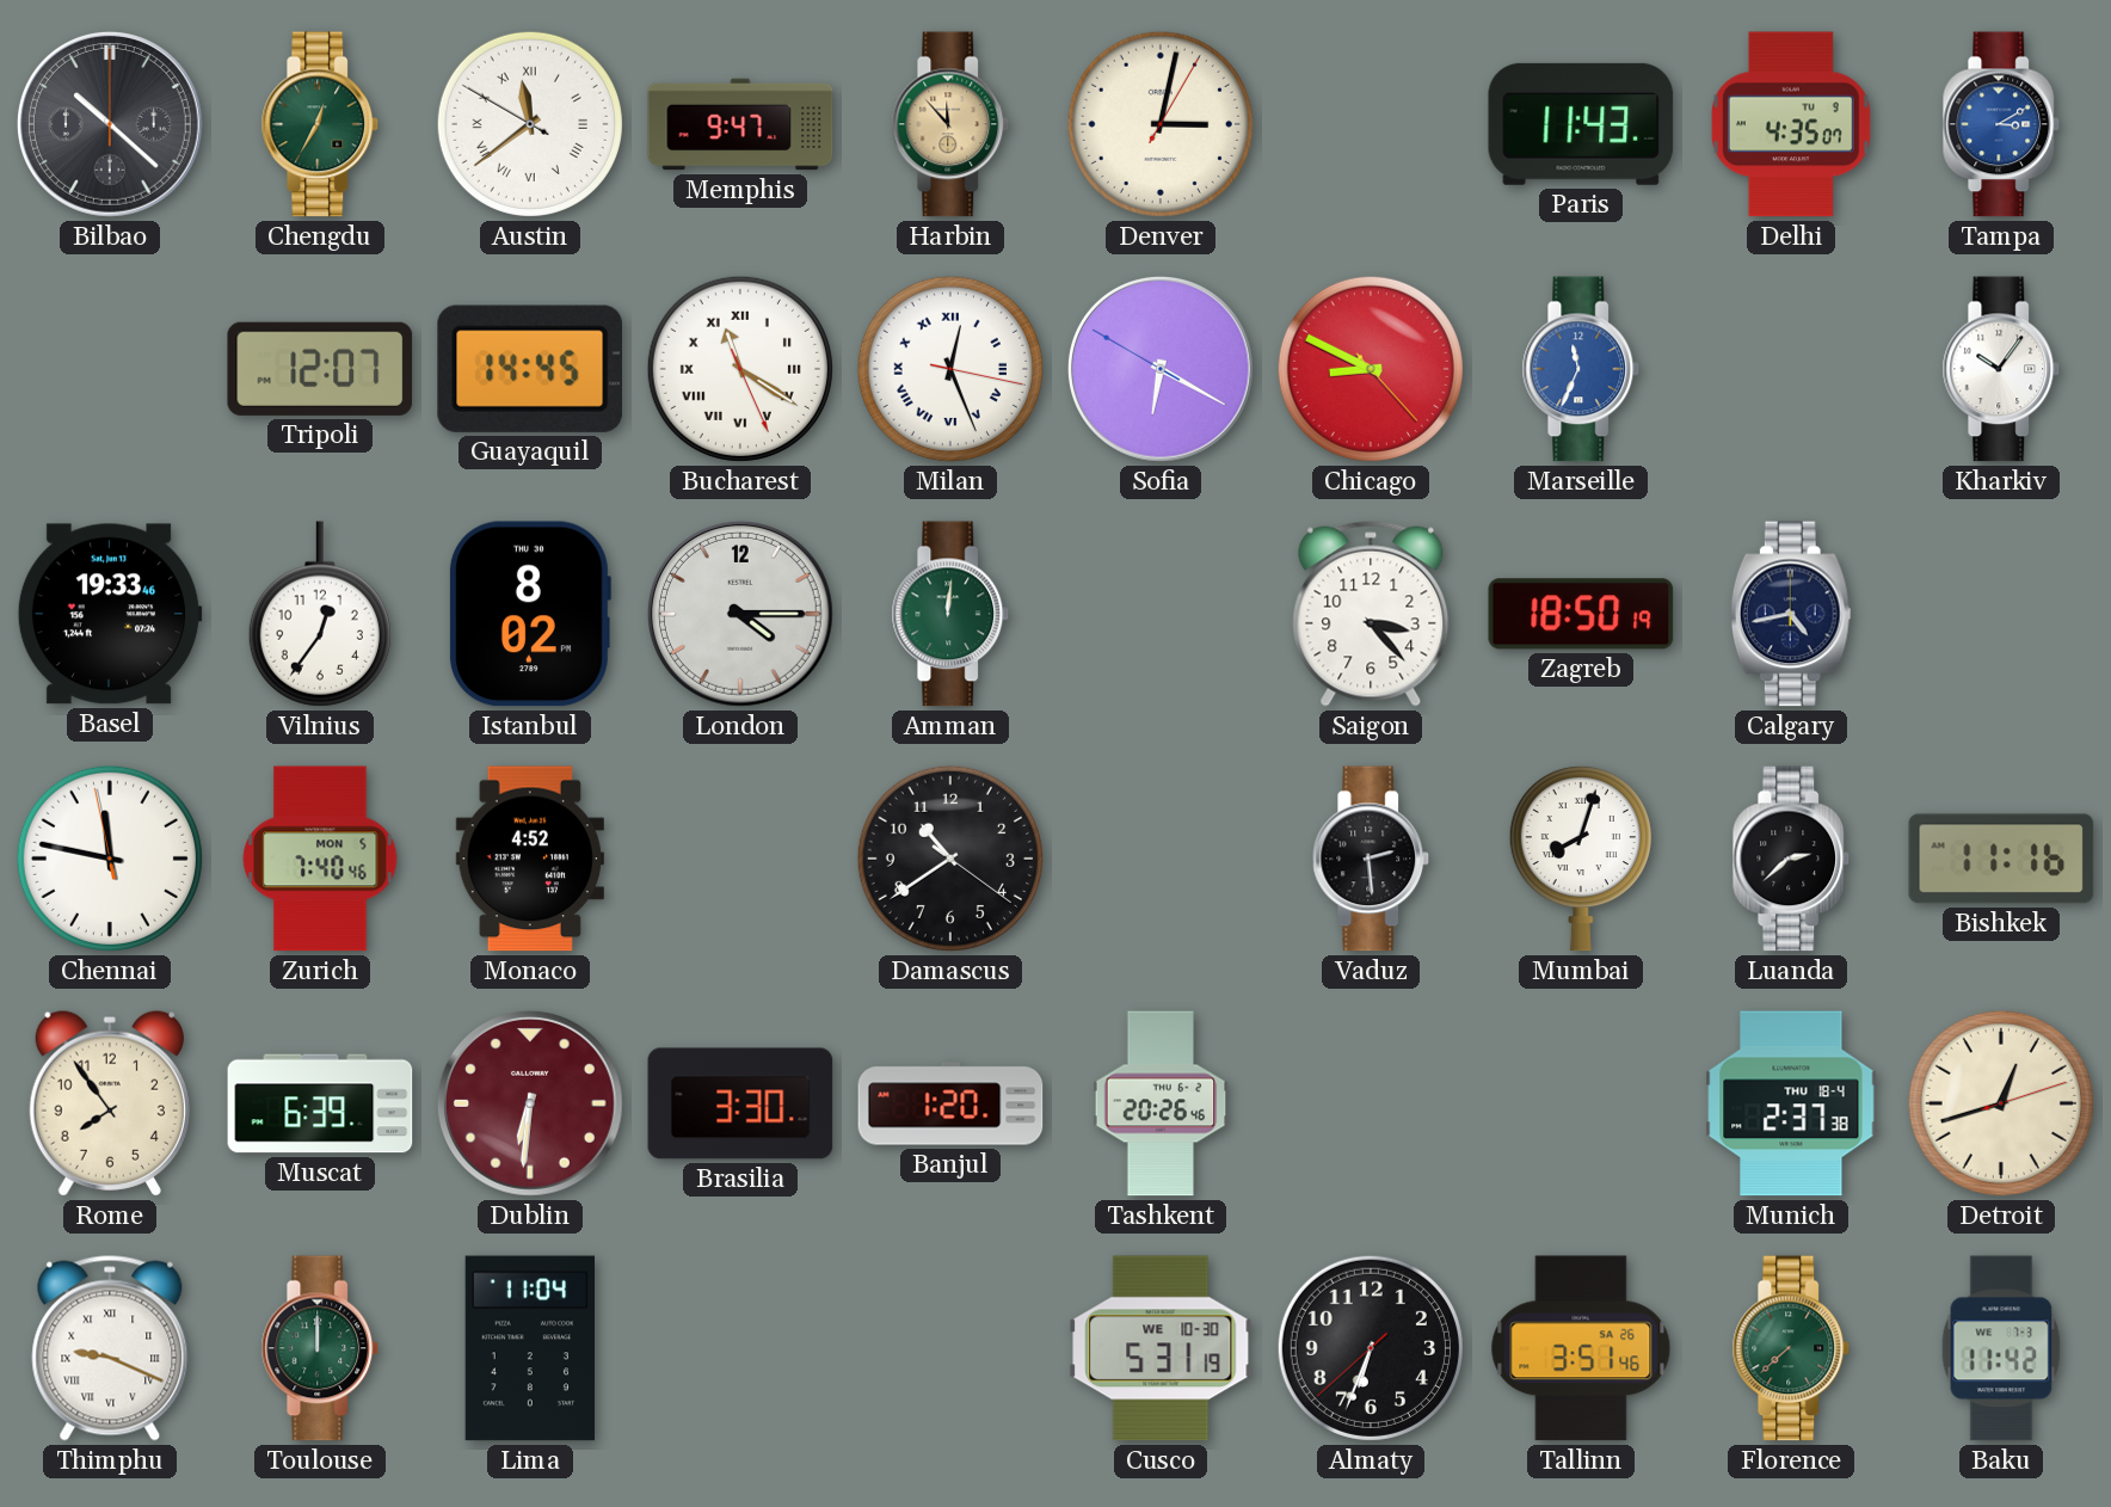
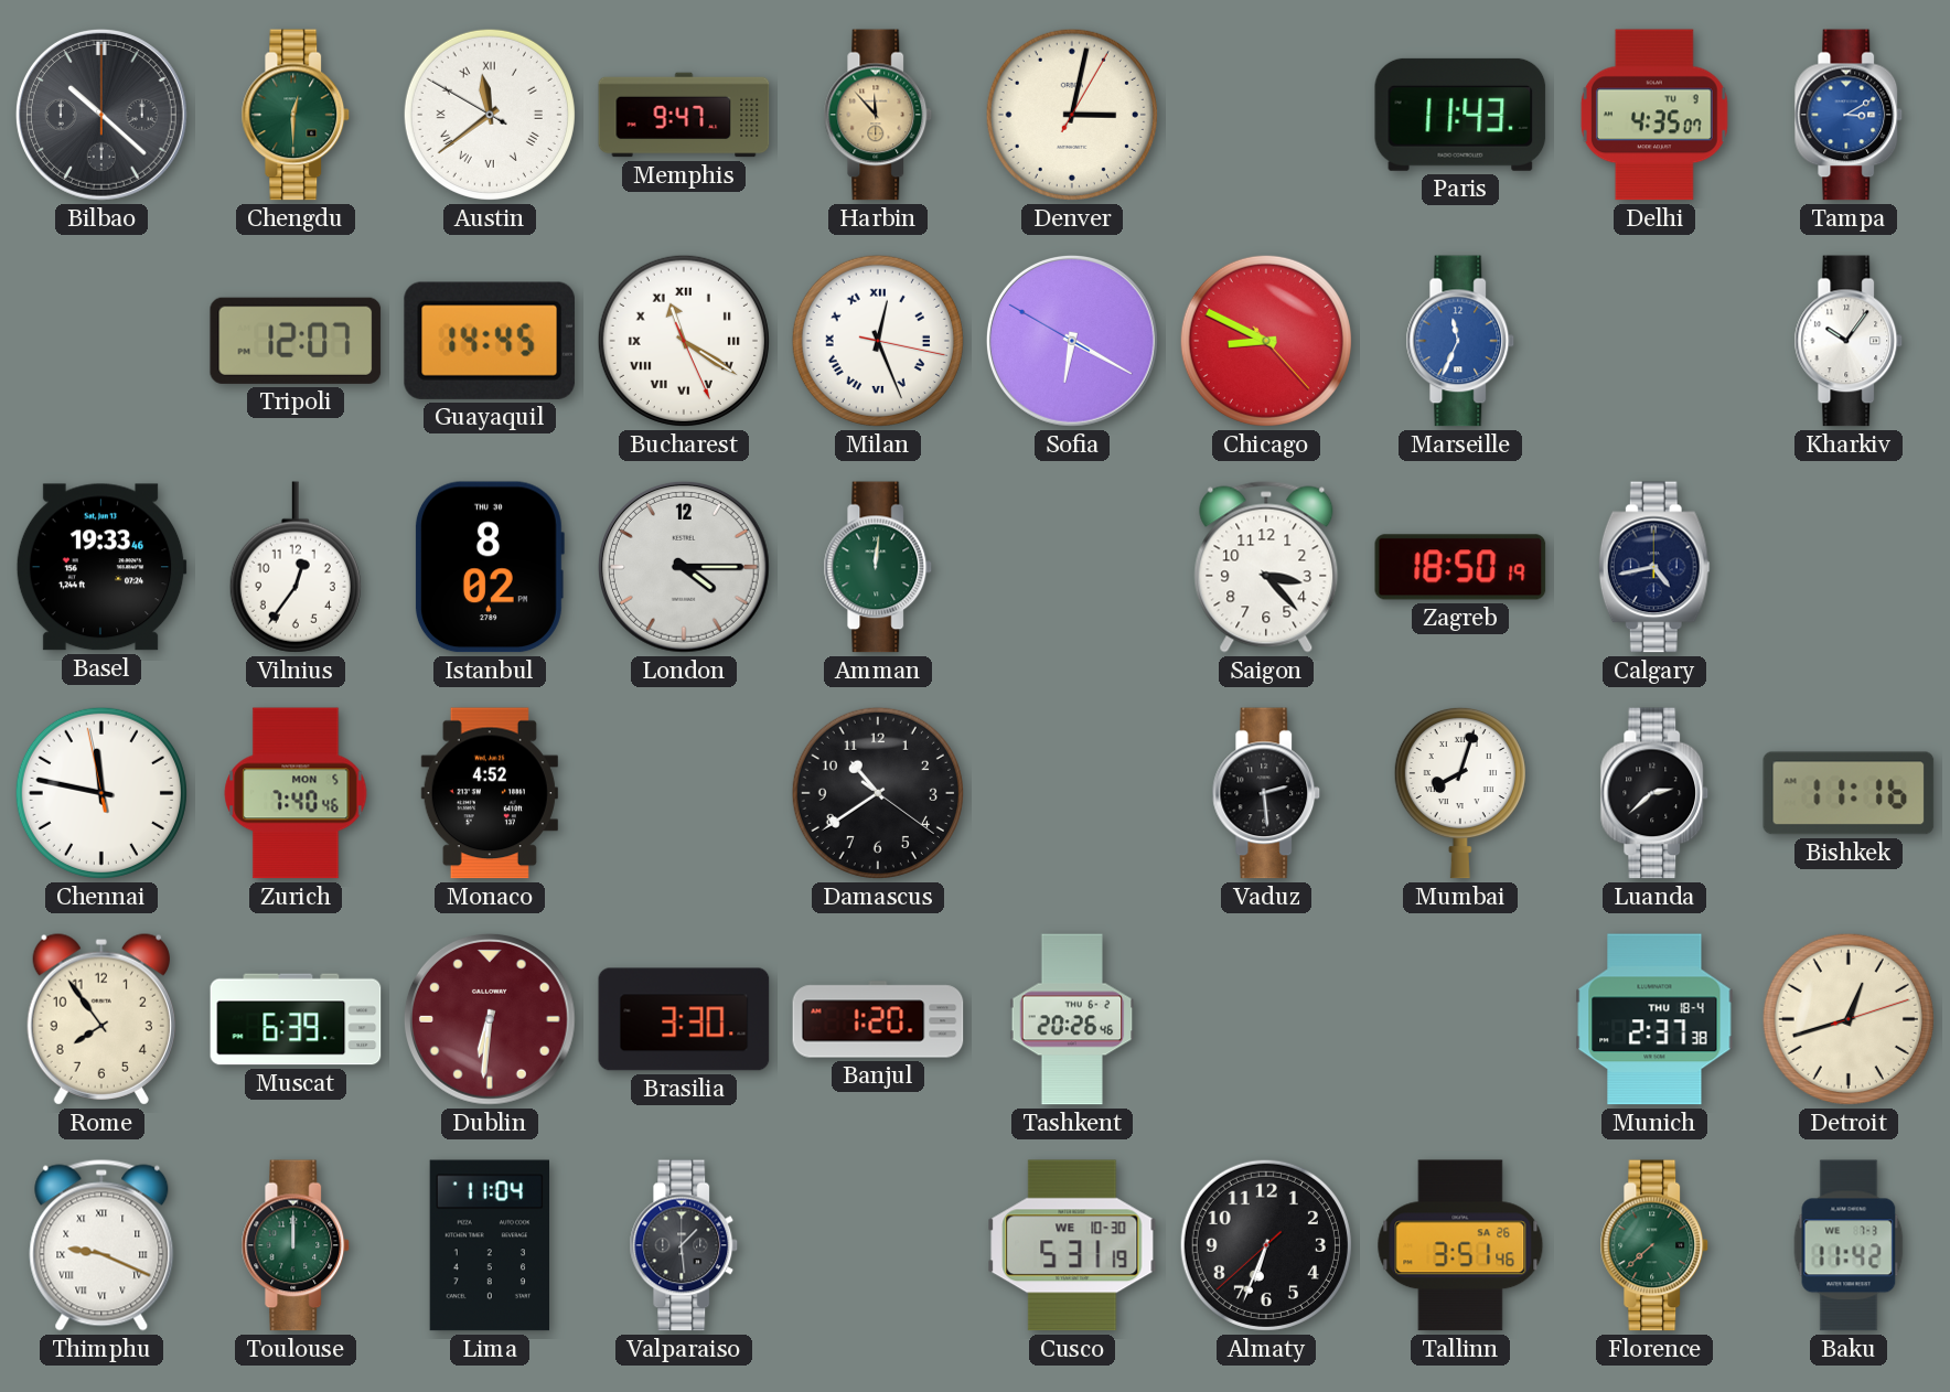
Chengdu: 12:35 -> 12:30
Valparaiso: none -> 1:29
